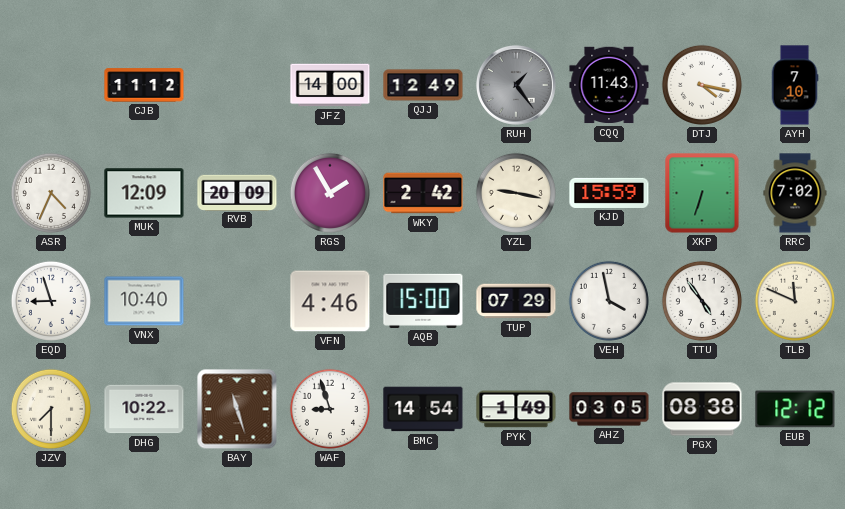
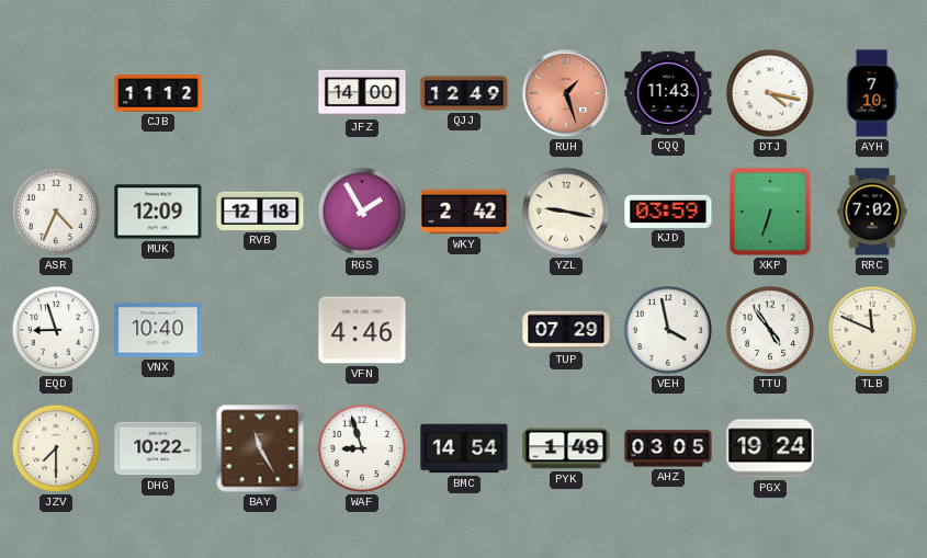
RUH: 1:24 -> 1:27
RUH dial: grey -> salmon
RVB: 20:09 -> 12:18
KJD: 15:59 -> 03:59
AQB: 15:00 -> none
BAY: 11:27 -> 11:25
PGX: 08:38 -> 19:24
EUB: 12:12 -> none
